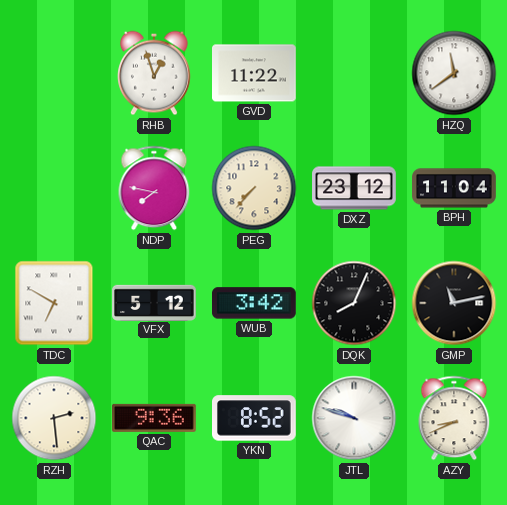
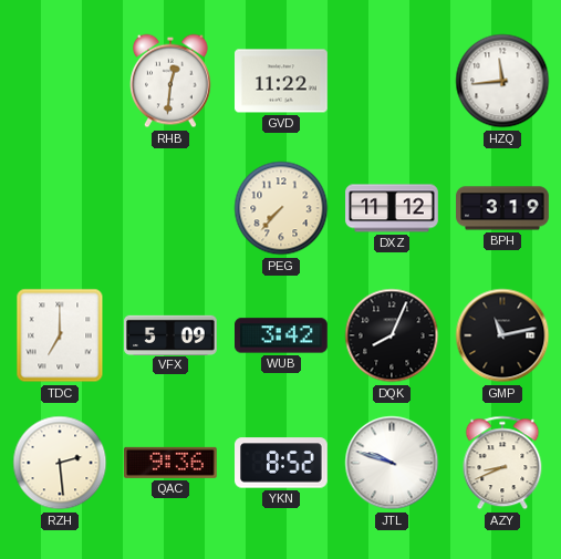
RHB: 12:57 -> 12:31
HZQ: 11:39 -> 11:44
NDP: 7:47 -> none
DXZ: 23:12 -> 11:12
BPH: 11:04 -> 3:19
TDC: 6:50 -> 7:00
VFX: 5:12 -> 5:09
